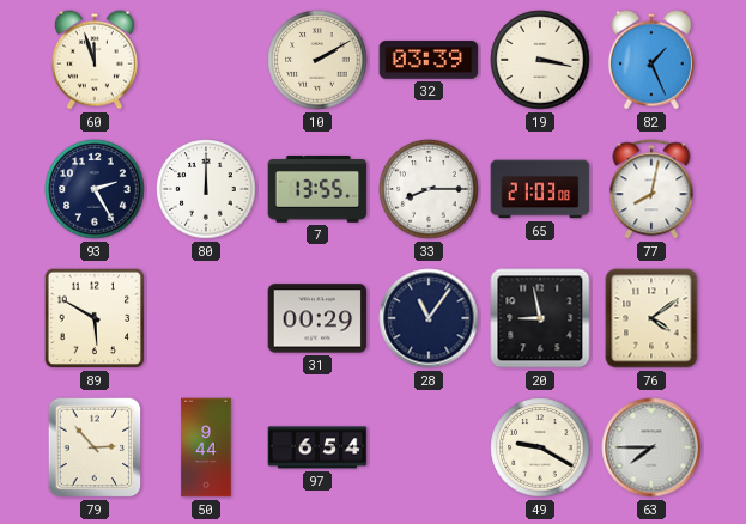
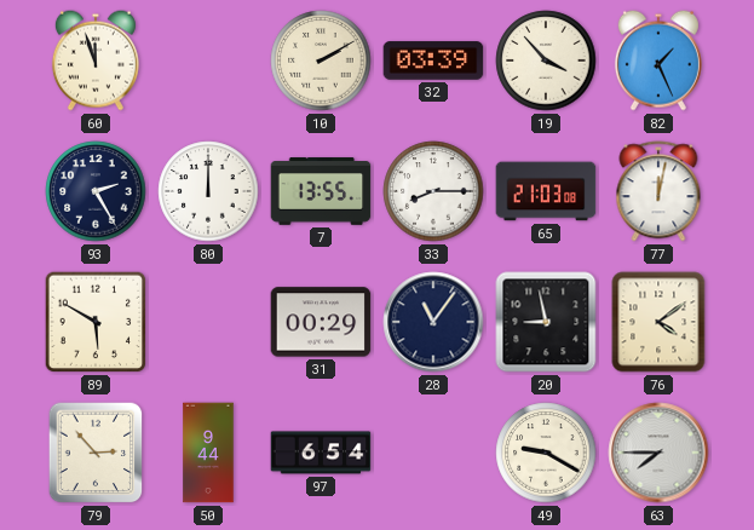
19: 3:17 -> 3:53
77: 8:02 -> 12:02
